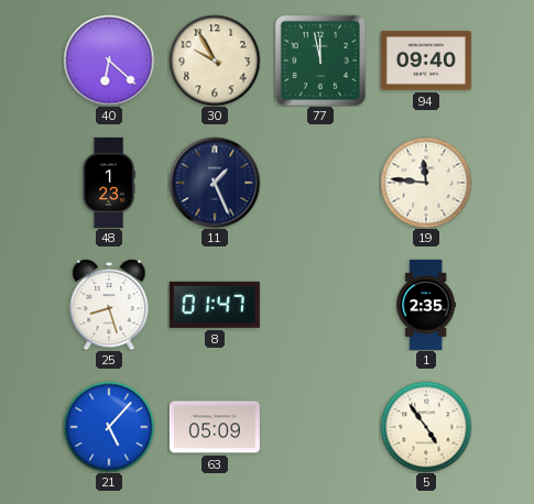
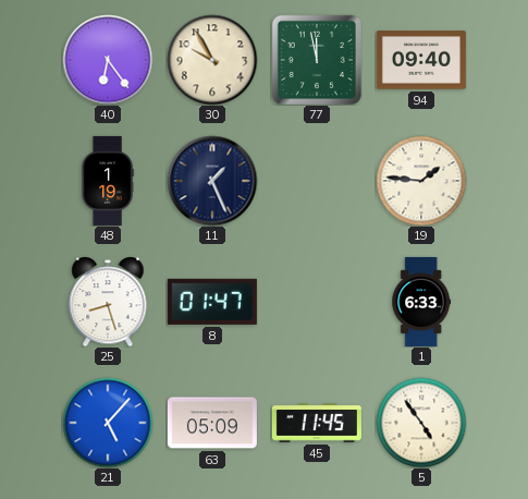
40: 6:22 -> 6:24
48: 1:23 -> 1:19
19: 11:46 -> 1:46
1: 2:35 -> 6:33
45: none -> 11:45
